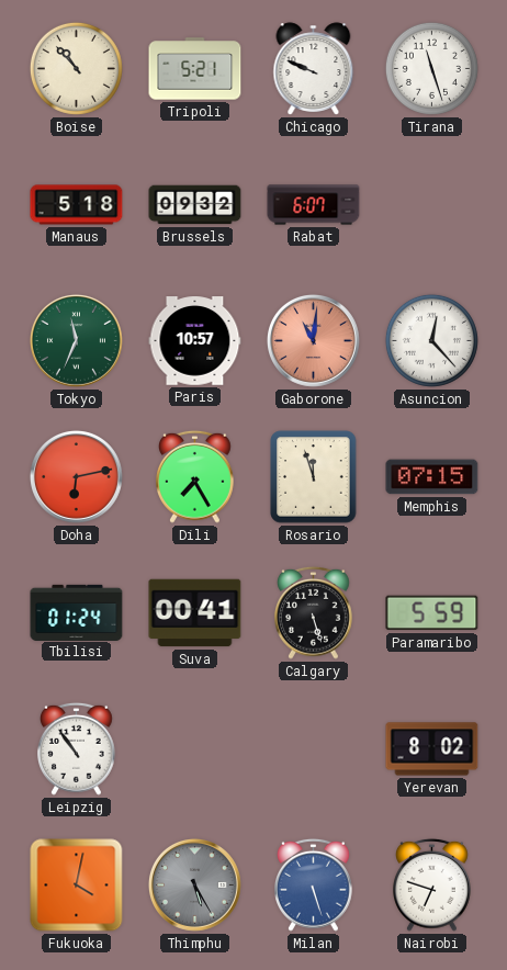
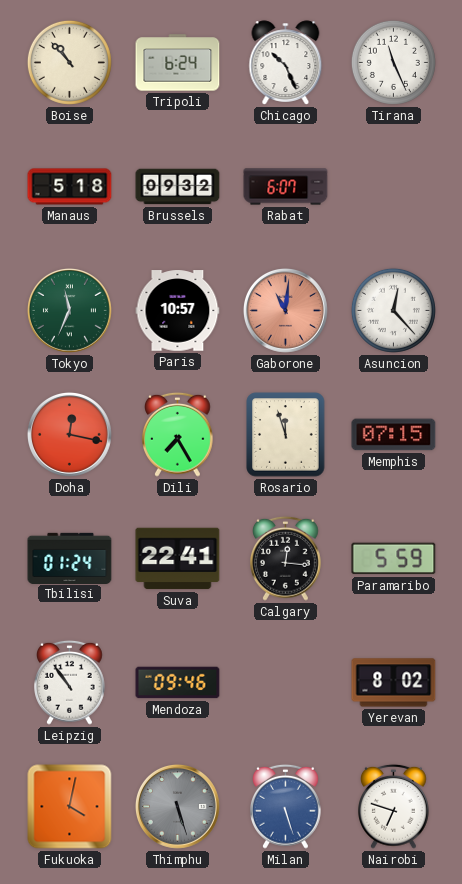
Tripoli: 5:21 -> 6:24
Chicago: 9:49 -> 10:26
Tirana: 11:27 -> 11:26
Doha: 6:13 -> 12:17
Suva: 00:41 -> 22:41
Calgary: 5:27 -> 12:16
Mendoza: none -> 09:46
Thimphu: 5:25 -> 5:27
